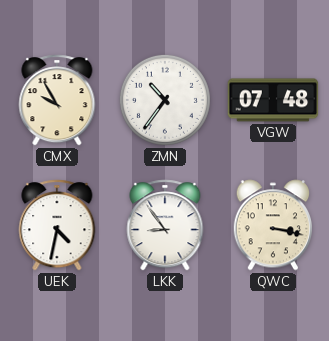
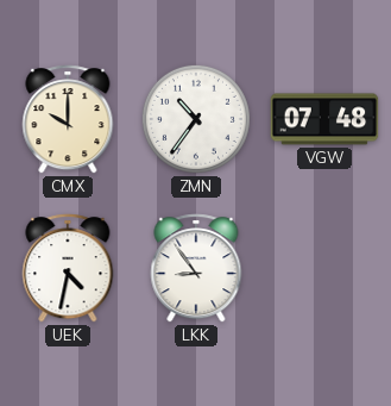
CMX: 9:55 -> 10:00
QWC: 3:17 -> none
